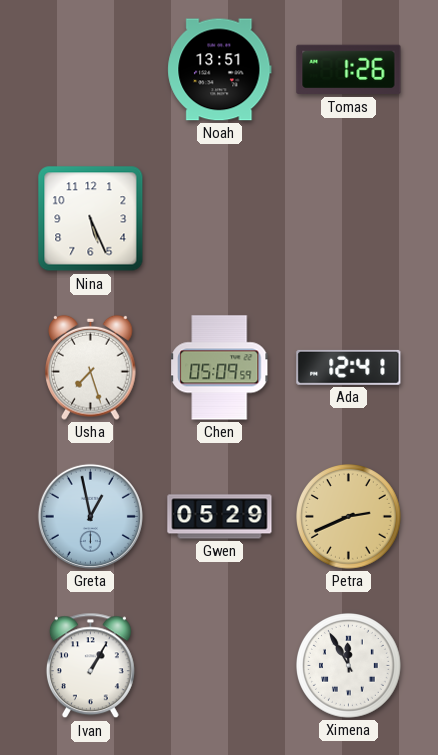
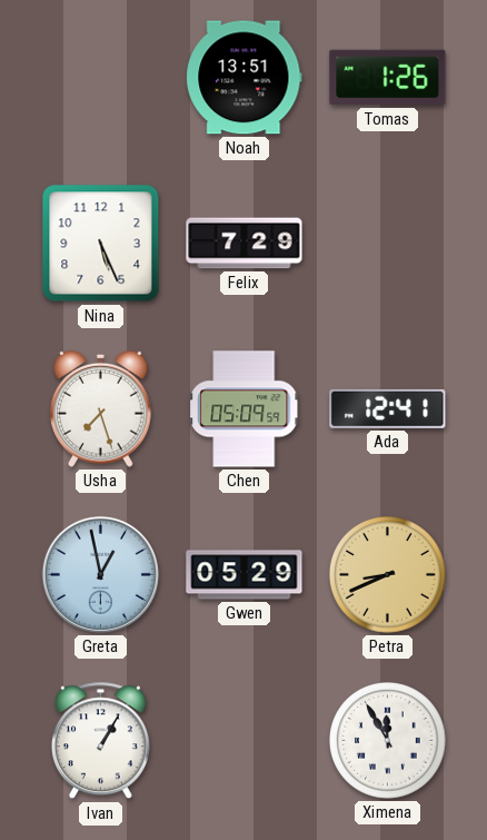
Felix: none -> 7:29
Petra: 2:41 -> 8:41
